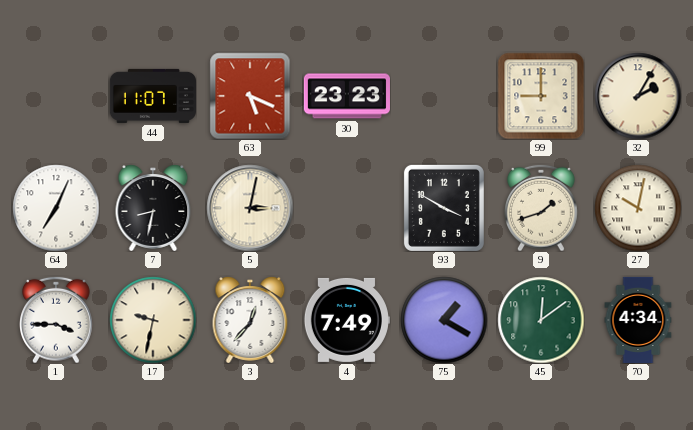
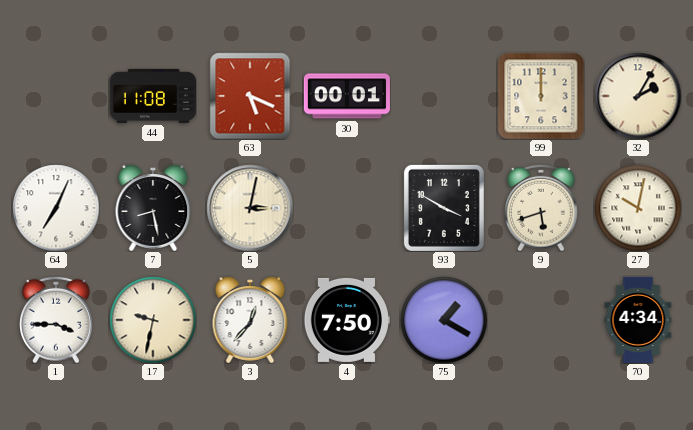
44: 11:07 -> 11:08
30: 23:23 -> 00:01
99: 9:00 -> 12:00
7: 8:32 -> 8:28
9: 1:42 -> 5:42
4: 7:49 -> 7:50
45: 12:09 -> none
